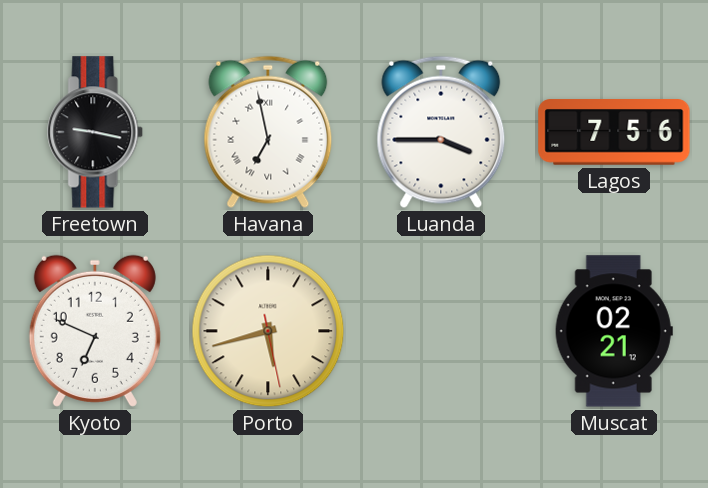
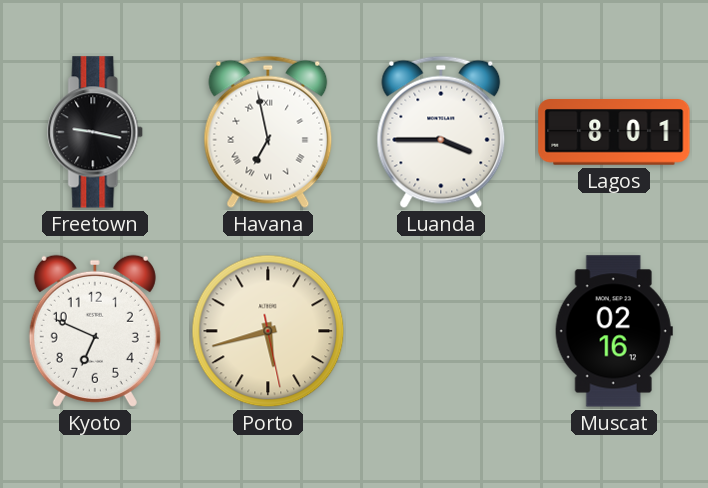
Lagos: 7:56 -> 8:01
Muscat: 02:21 -> 02:16
